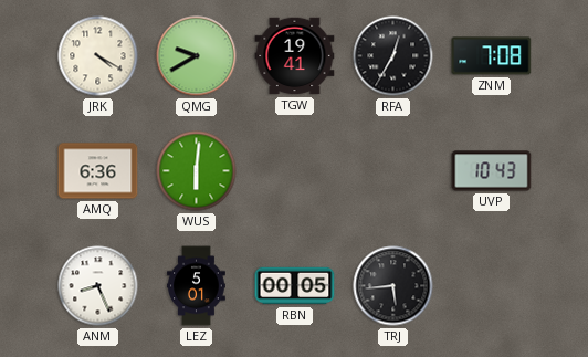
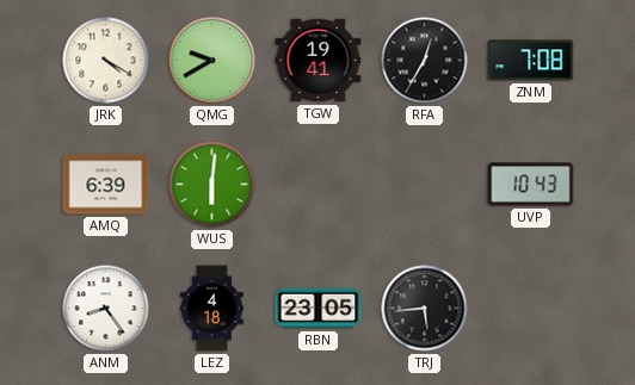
AMQ: 6:36 -> 6:39
ANM: 8:26 -> 8:24
LEZ: 5:01 -> 4:18
RBN: 00:05 -> 23:05
